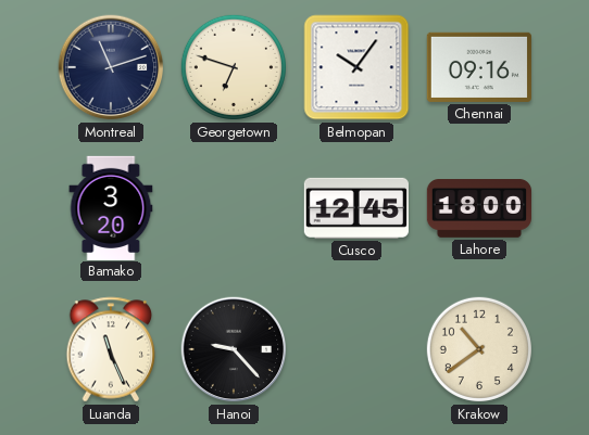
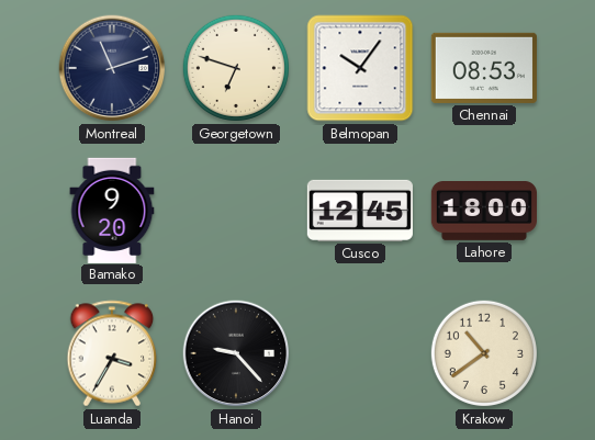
Chennai: 09:16 -> 08:53
Bamako: 3:20 -> 9:20
Luanda: 11:26 -> 3:35
